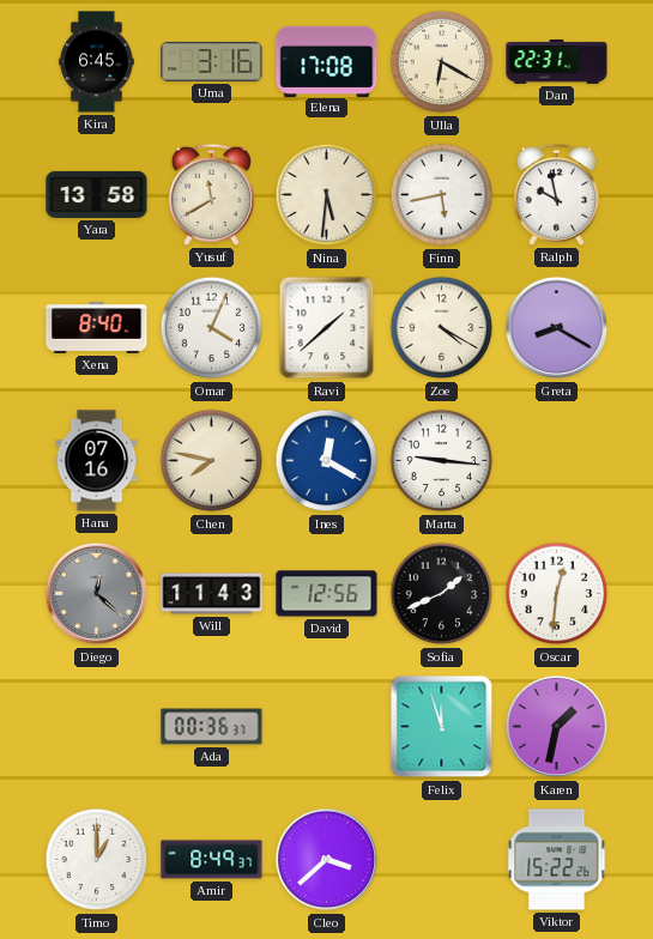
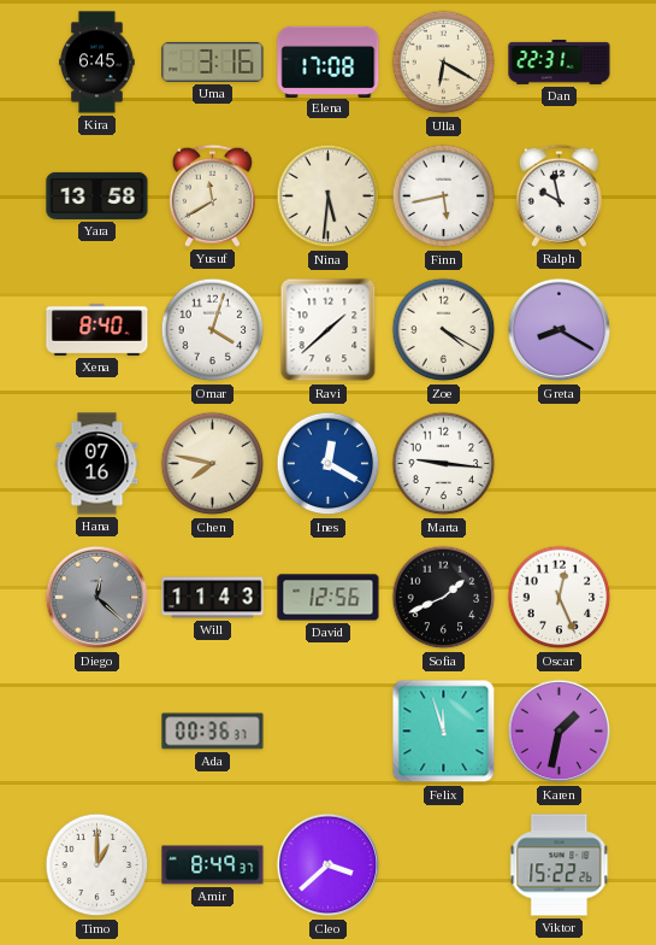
Omar: 4:04 -> 4:03
Oscar: 12:31 -> 12:26
